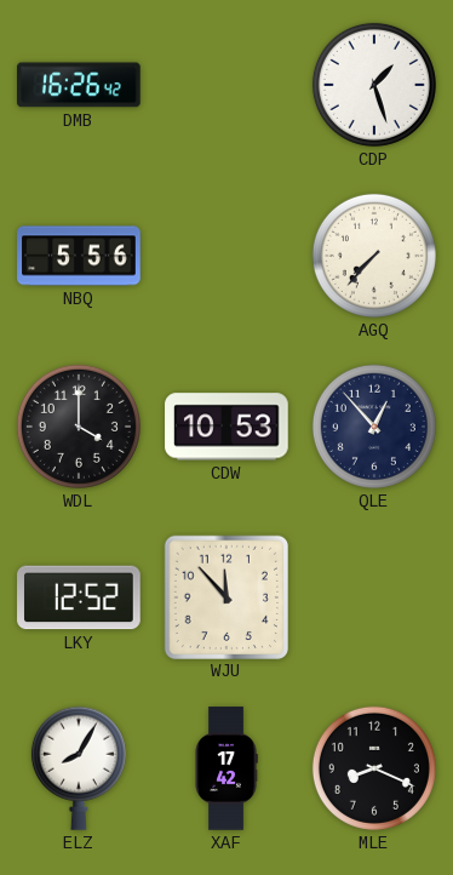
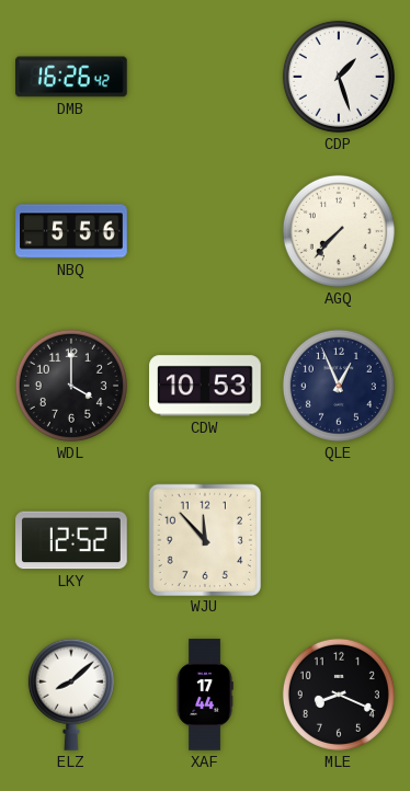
QLE: 12:53 -> 12:56
ELZ: 8:05 -> 8:08
XAF: 17:42 -> 17:44
